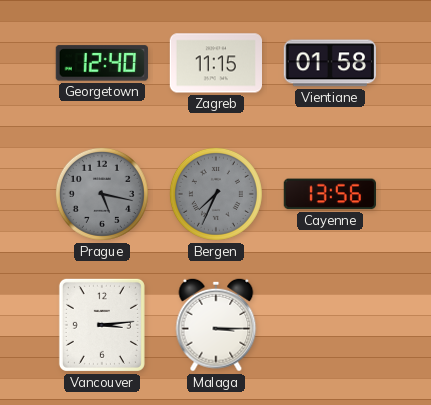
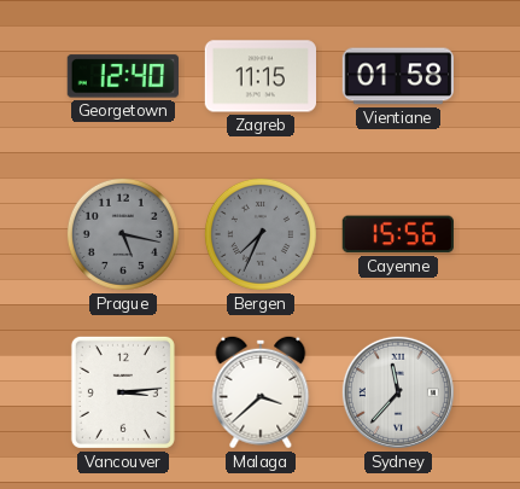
Cayenne: 13:56 -> 15:56
Malaga: 3:15 -> 3:38
Sydney: none -> 11:37
